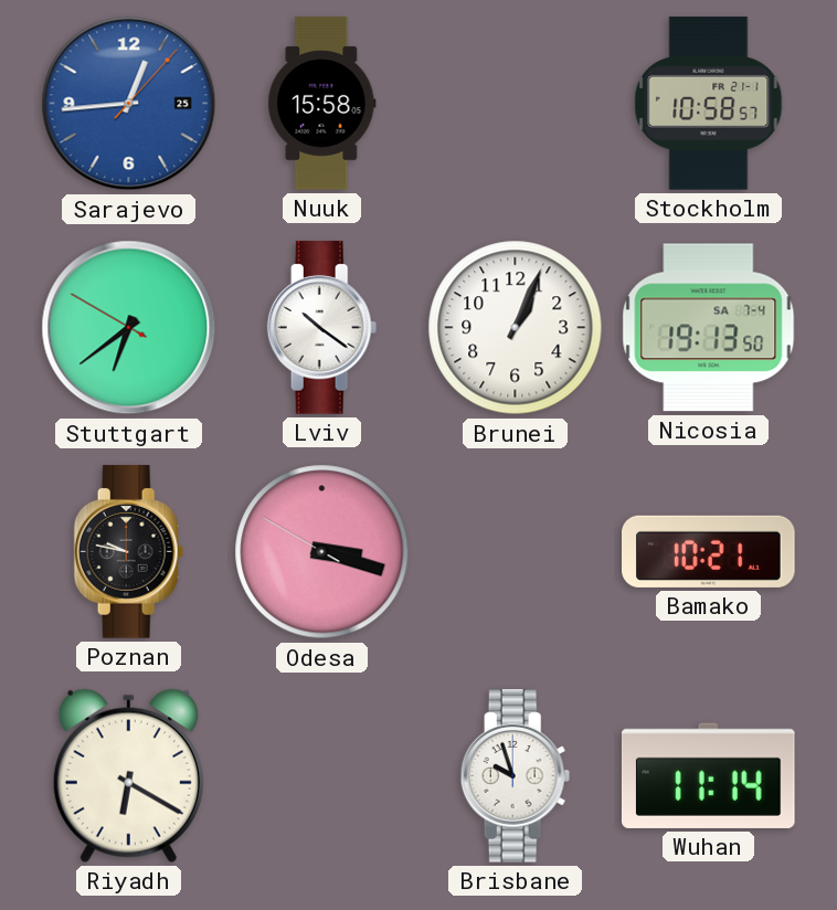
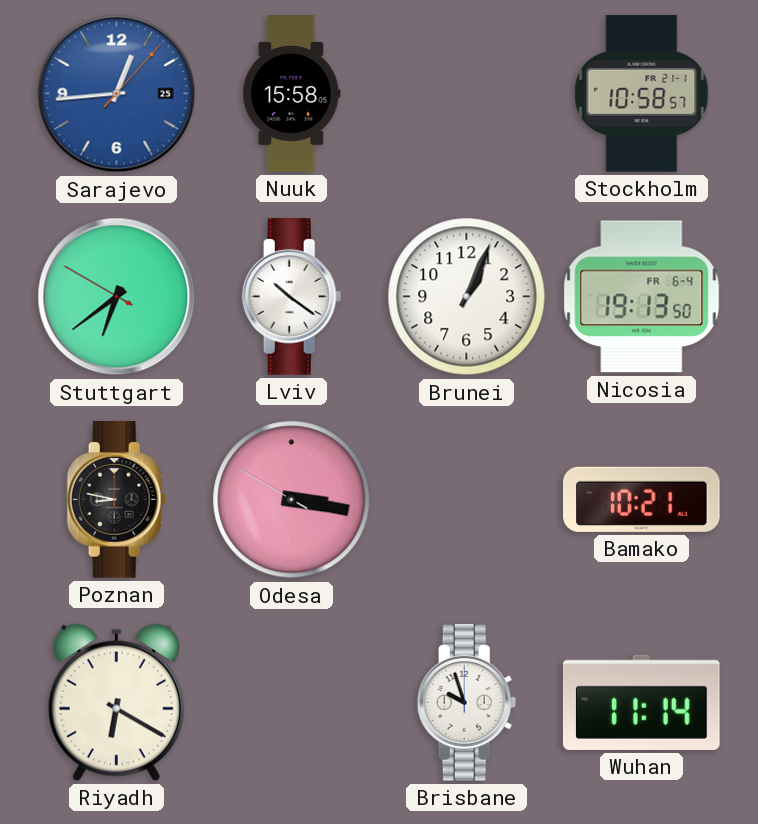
Nicosia date: SA 7-4 -> FR 6-4
Poznan: 9:47 -> 8:47
Odesa: 3:17 -> 3:16
